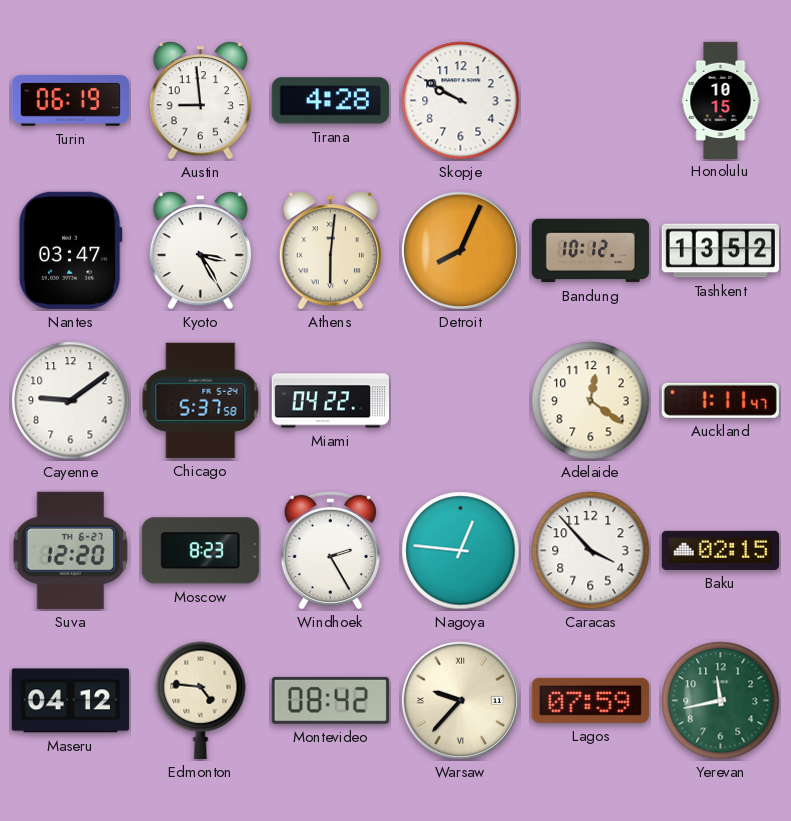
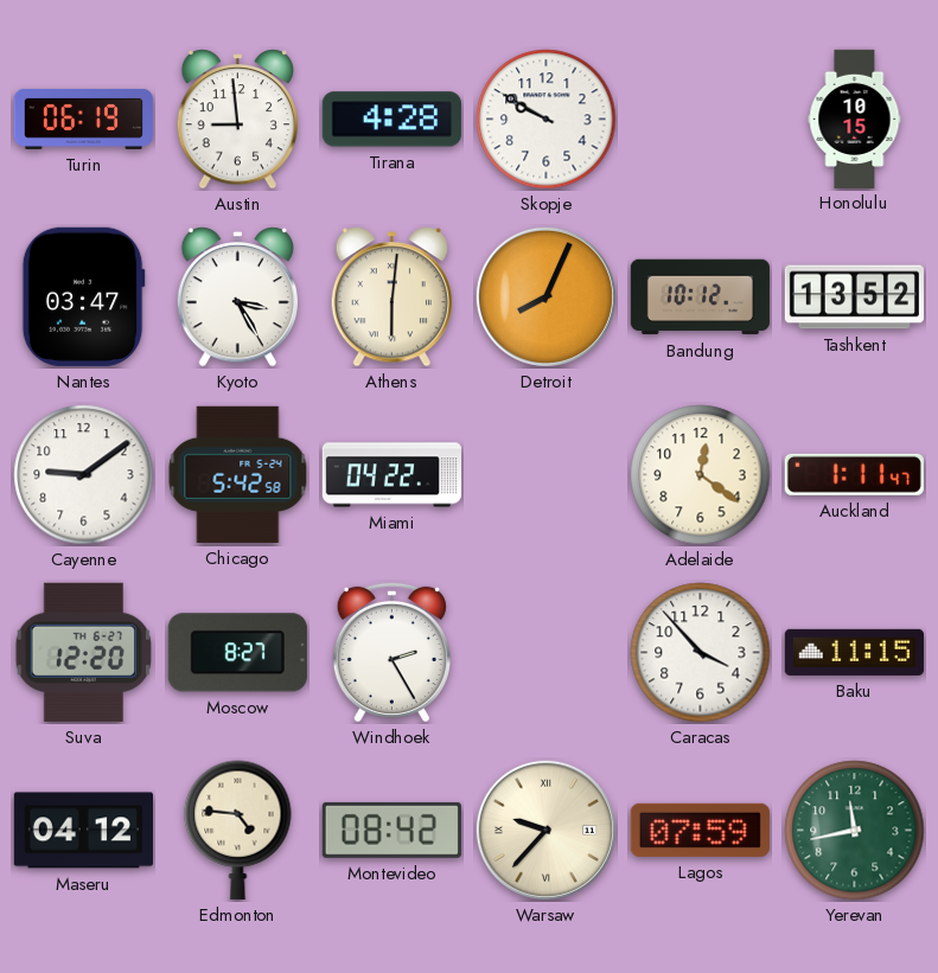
Chicago: 5:37 -> 5:42
Moscow: 8:23 -> 8:27
Nagoya: 12:46 -> none
Baku: 02:15 -> 11:15
